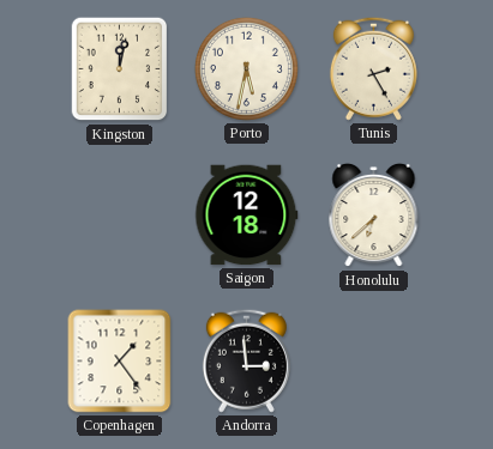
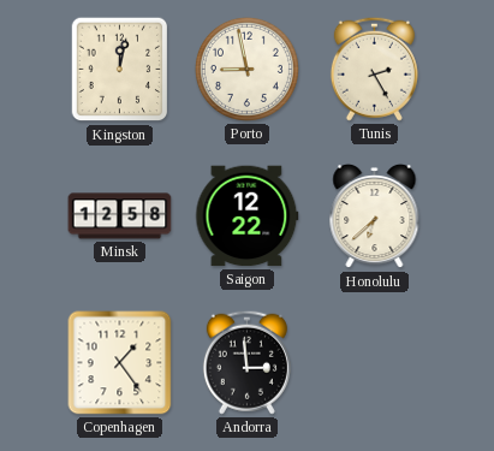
Porto: 5:32 -> 8:58
Minsk: none -> 12:58
Saigon: 12:18 -> 12:22
